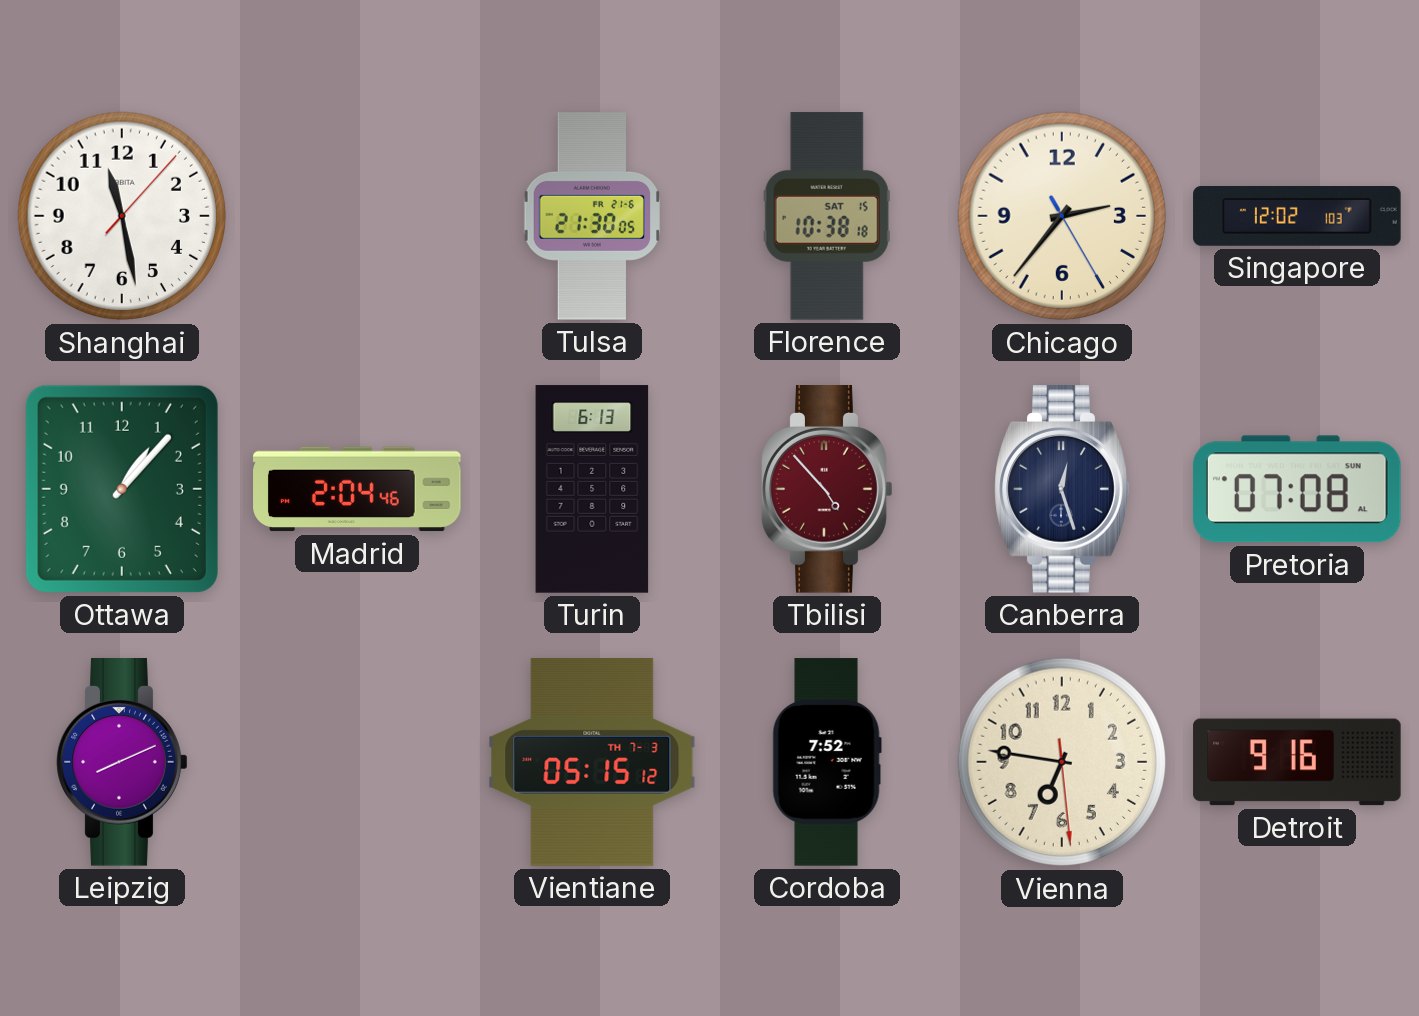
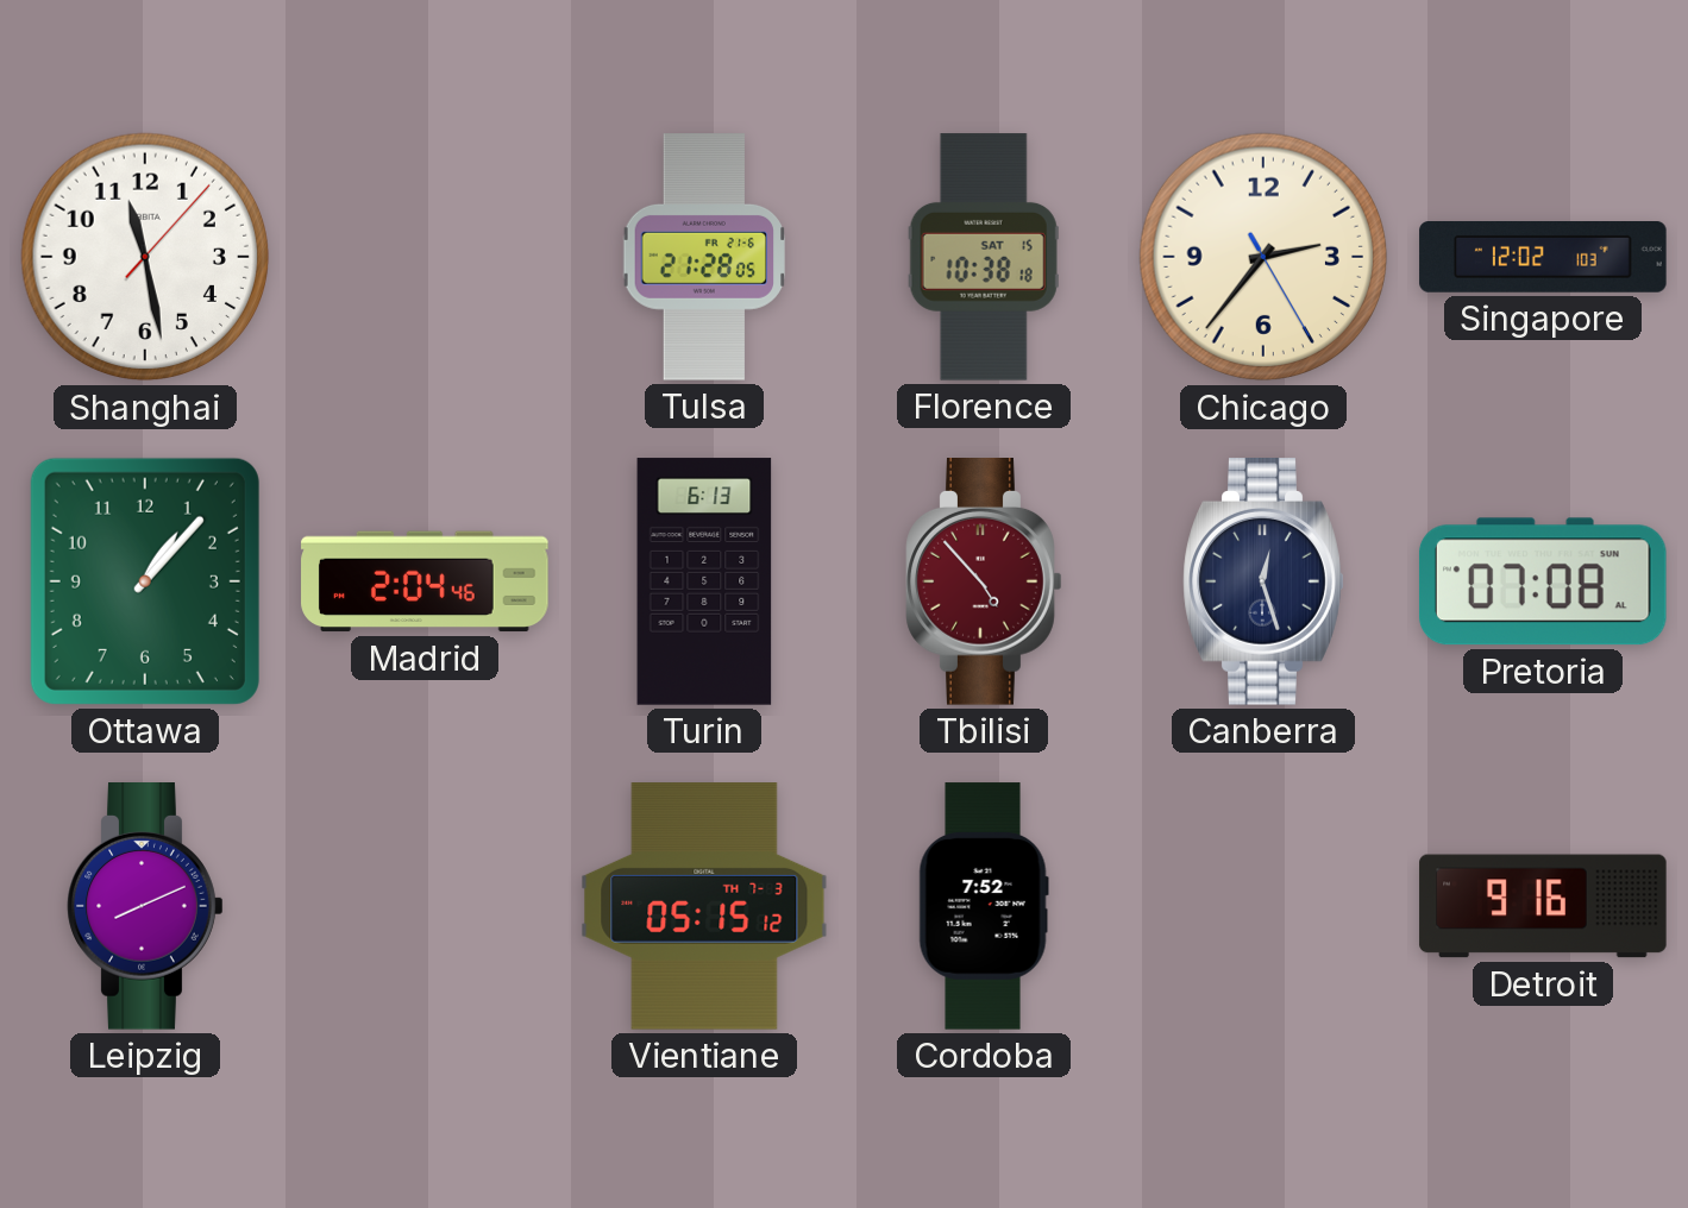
Tulsa: 21:30 -> 21:28
Vienna: 6:46 -> none
